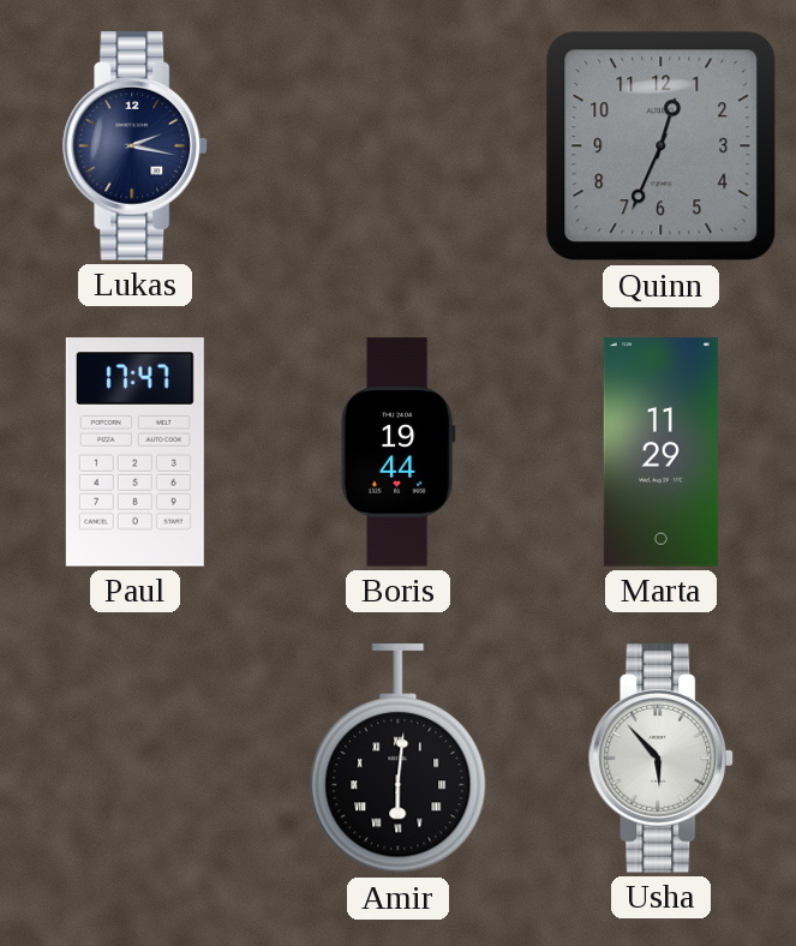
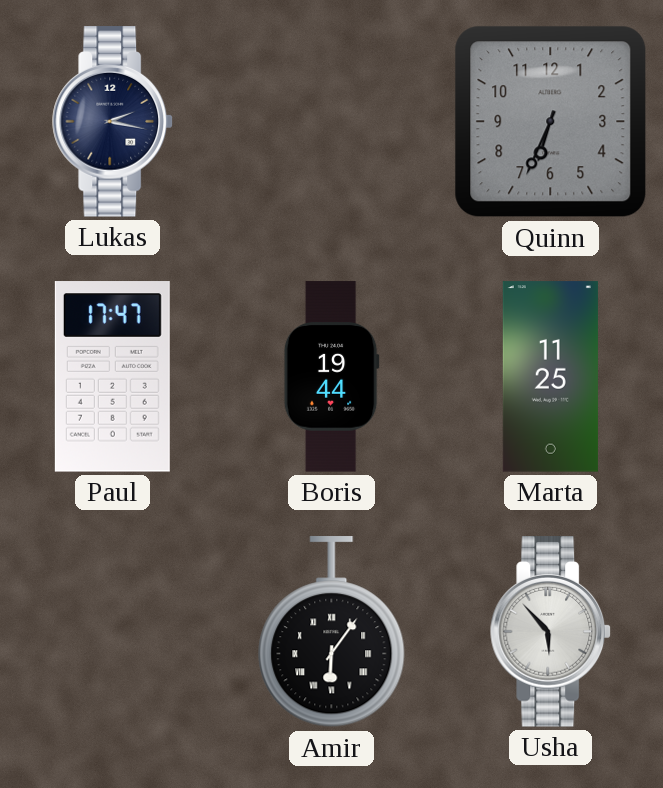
Quinn: 12:34 -> 6:34
Marta: 11:29 -> 11:25
Amir: 6:01 -> 6:06
